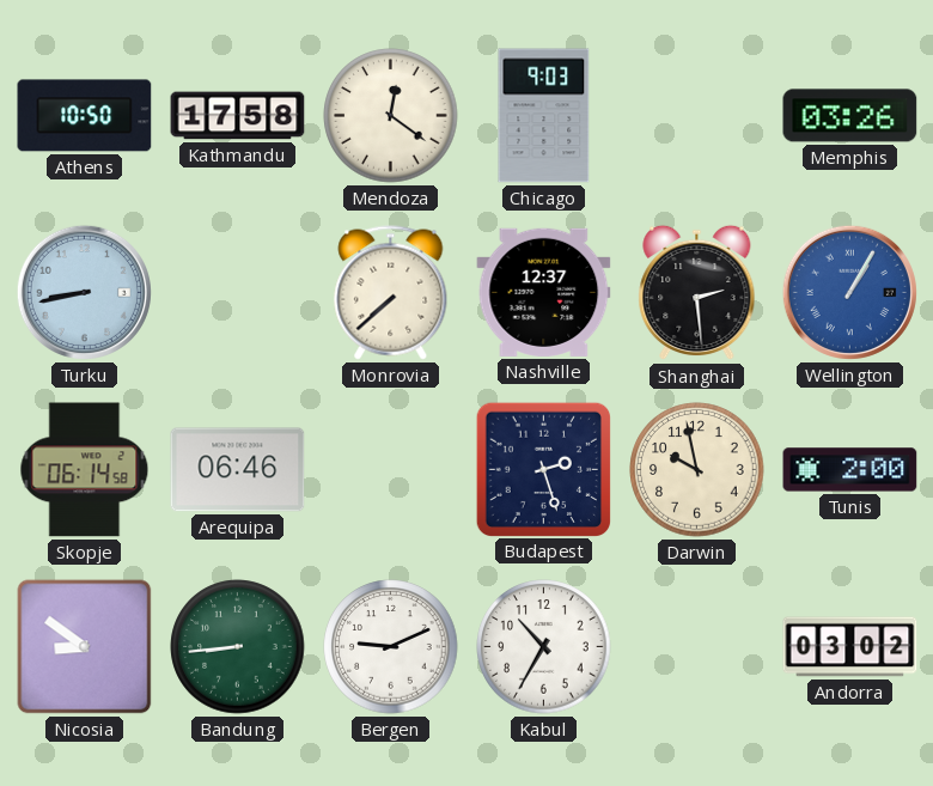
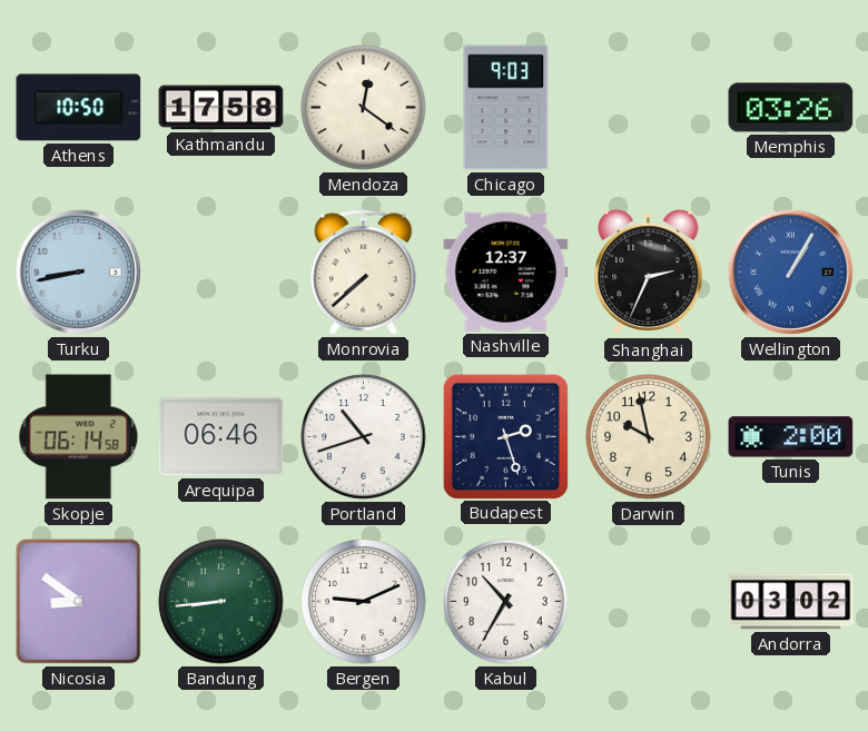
Shanghai: 2:29 -> 2:34
Portland: none -> 10:42
